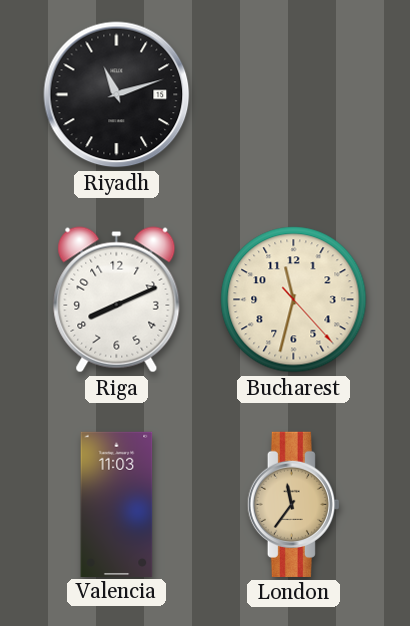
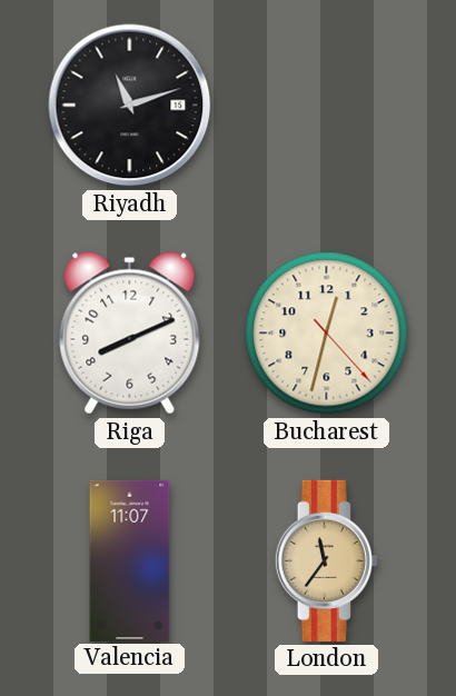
Bucharest: 11:32 -> 12:32
Valencia: 11:03 -> 11:07
